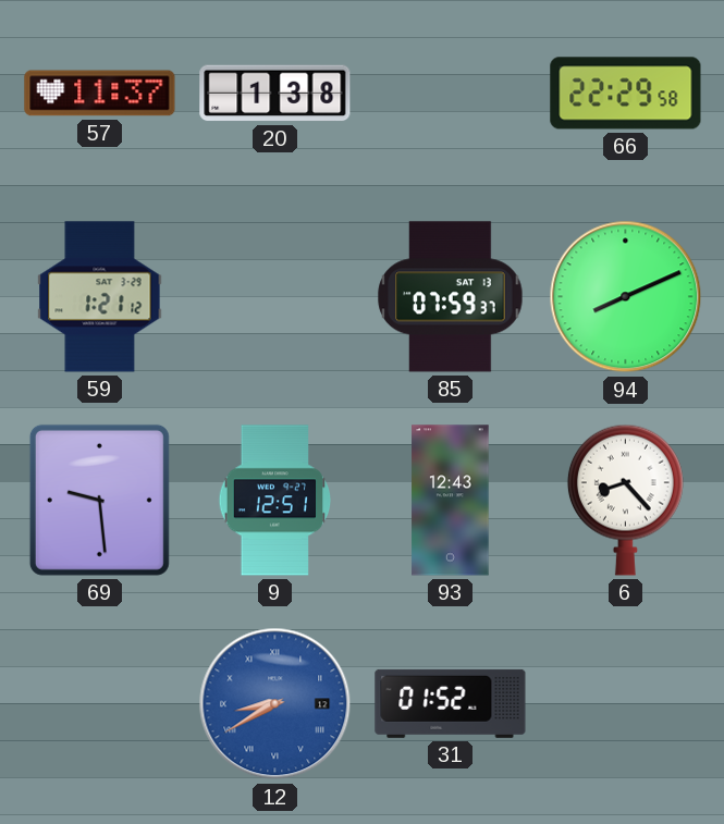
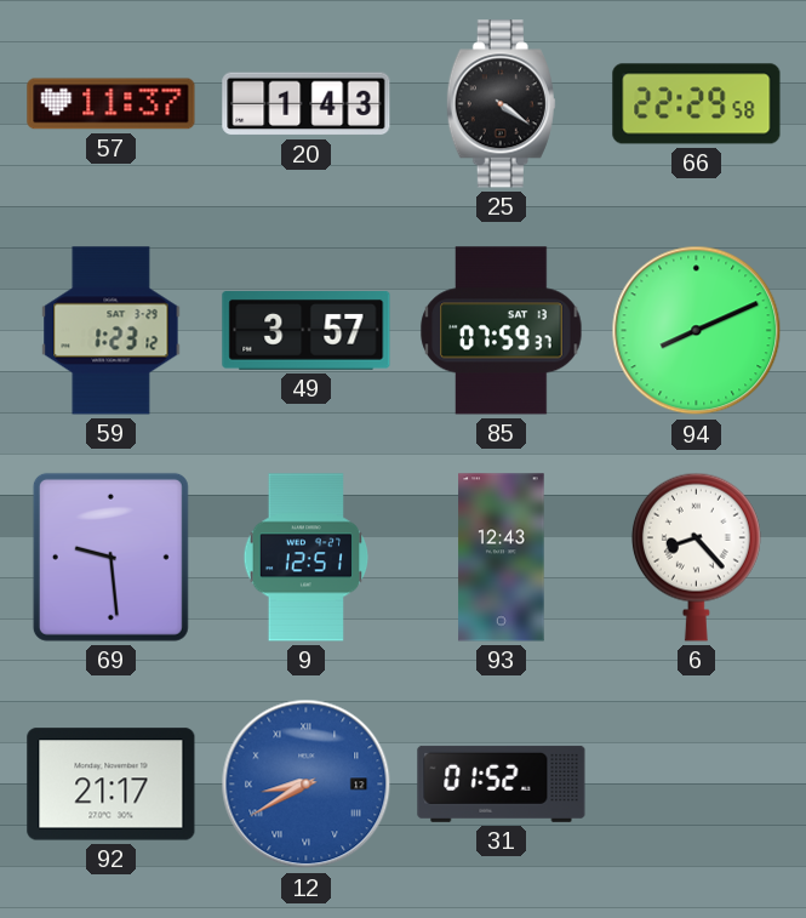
20: 1:38 -> 1:43
25: none -> 4:21
59: 1:21 -> 1:23
49: none -> 3:57
92: none -> 21:17
